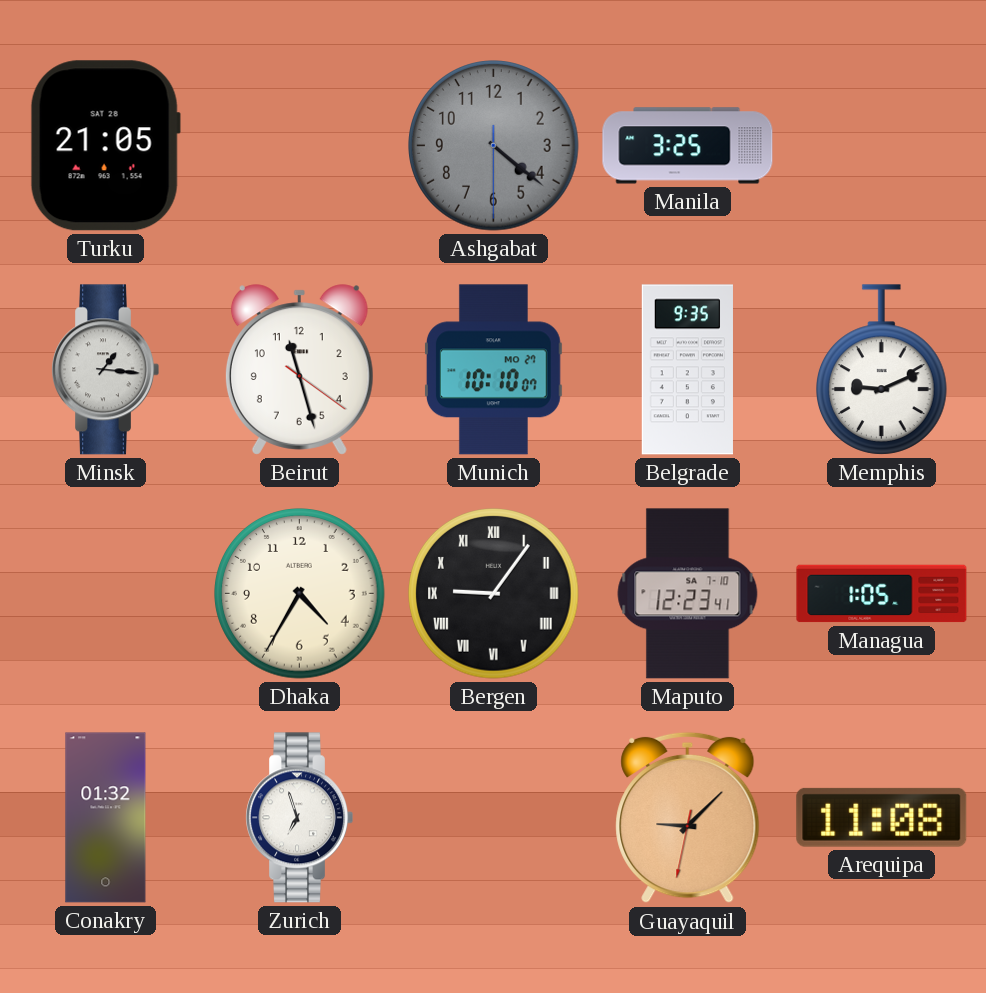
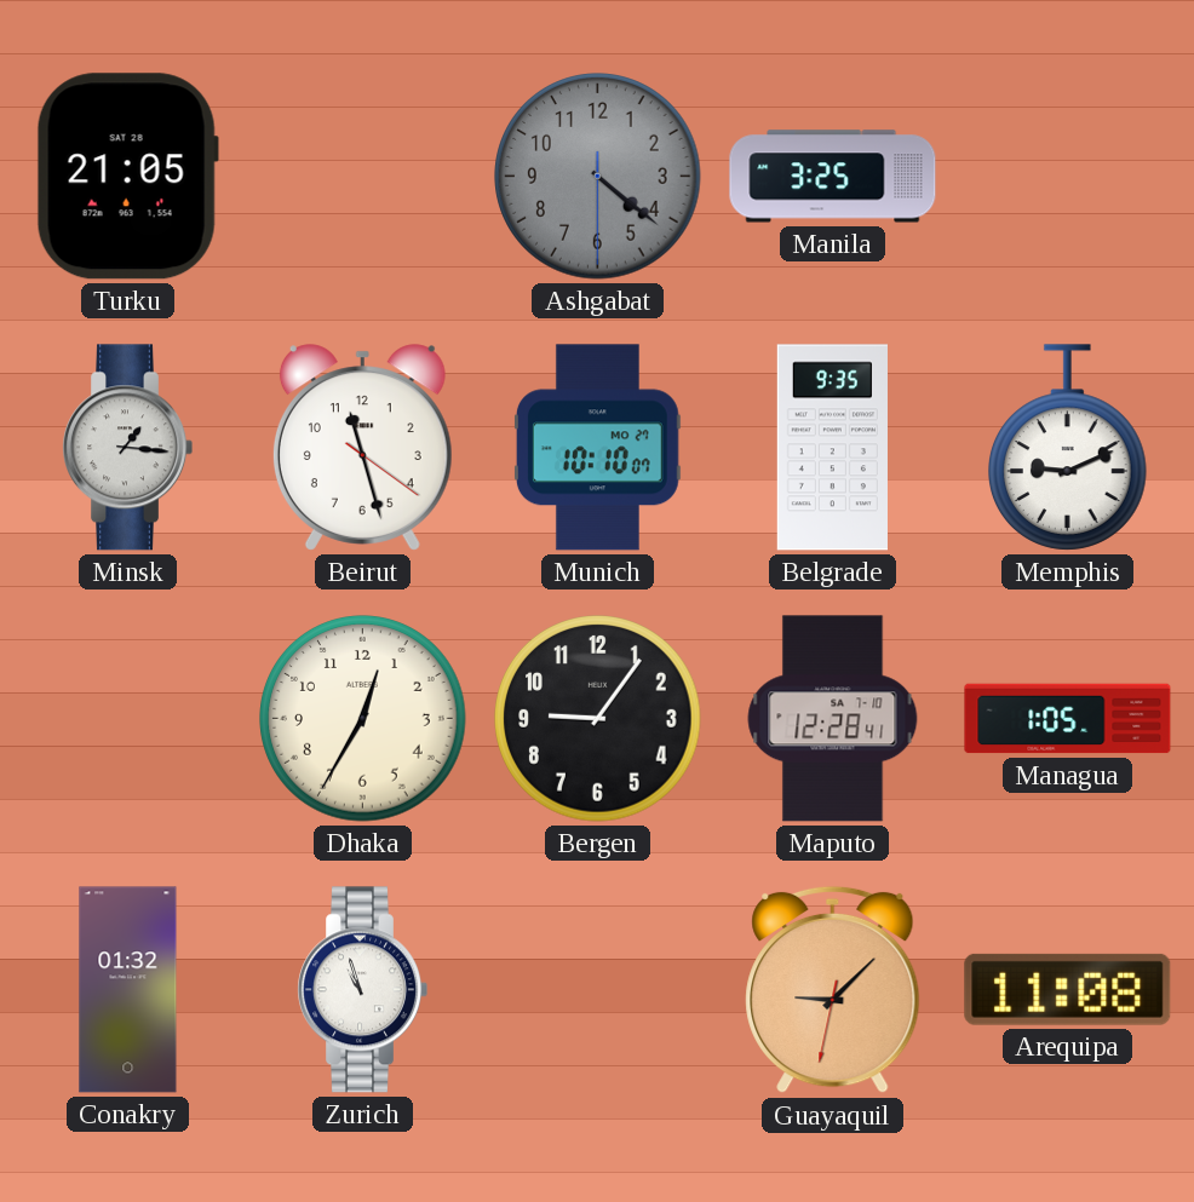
Dhaka: 4:35 -> 12:35
Bergen numerals: Roman -> Arabic
Maputo: 12:23 -> 12:28
Zurich: 6:57 -> 10:57
